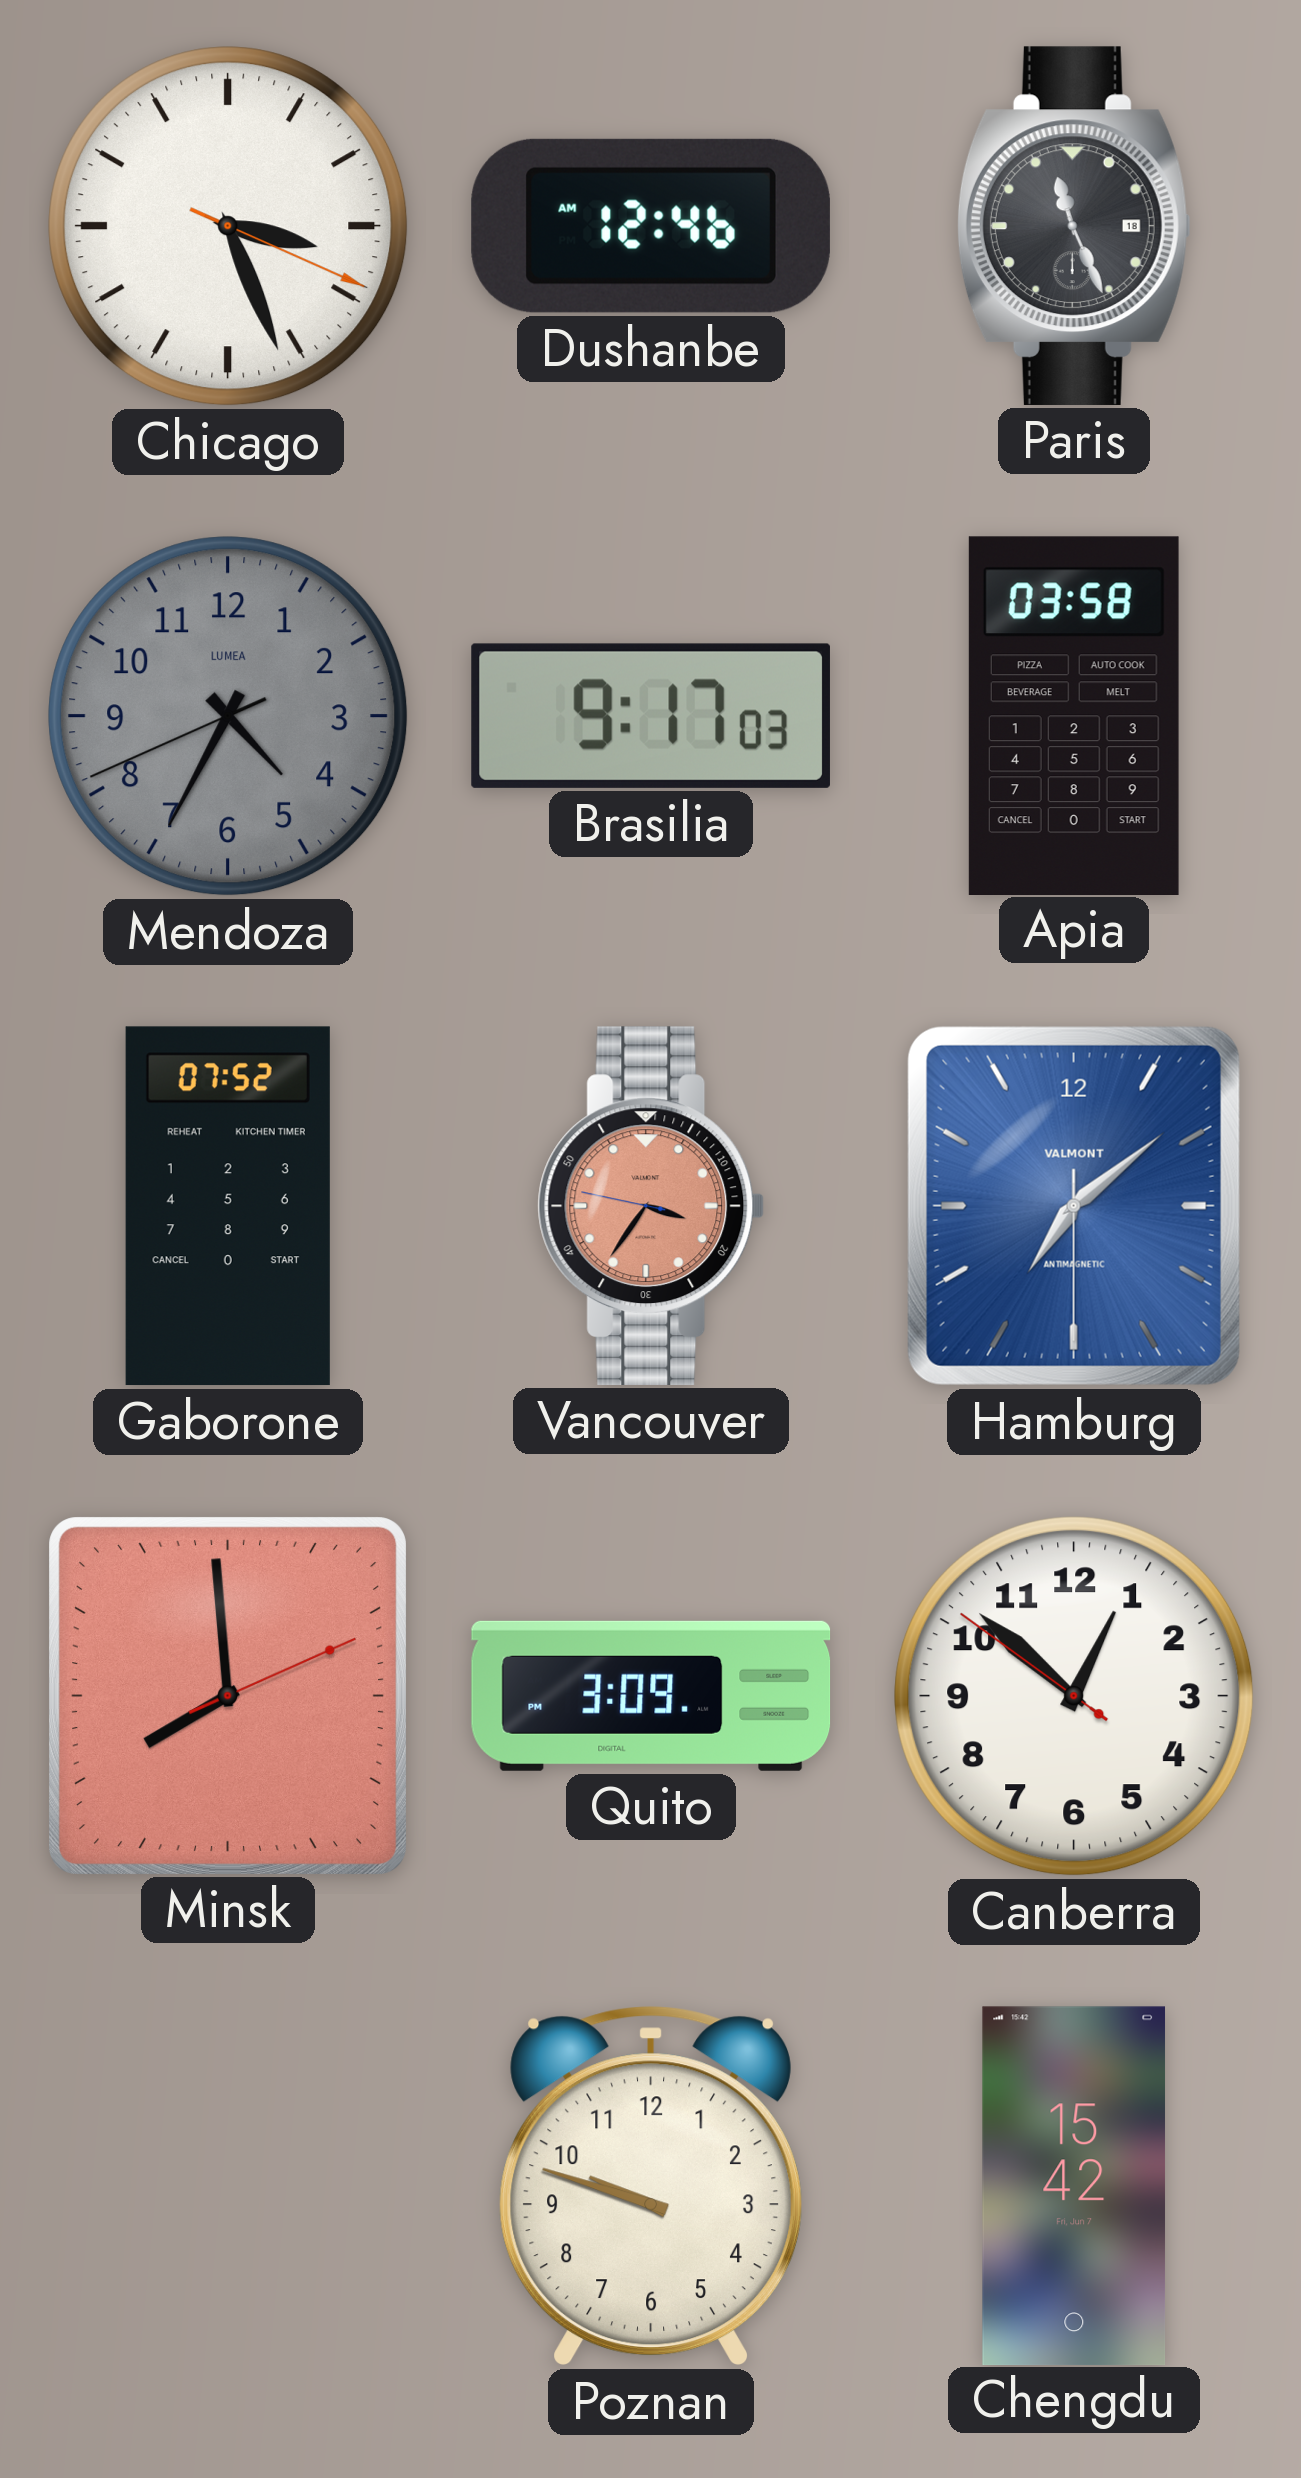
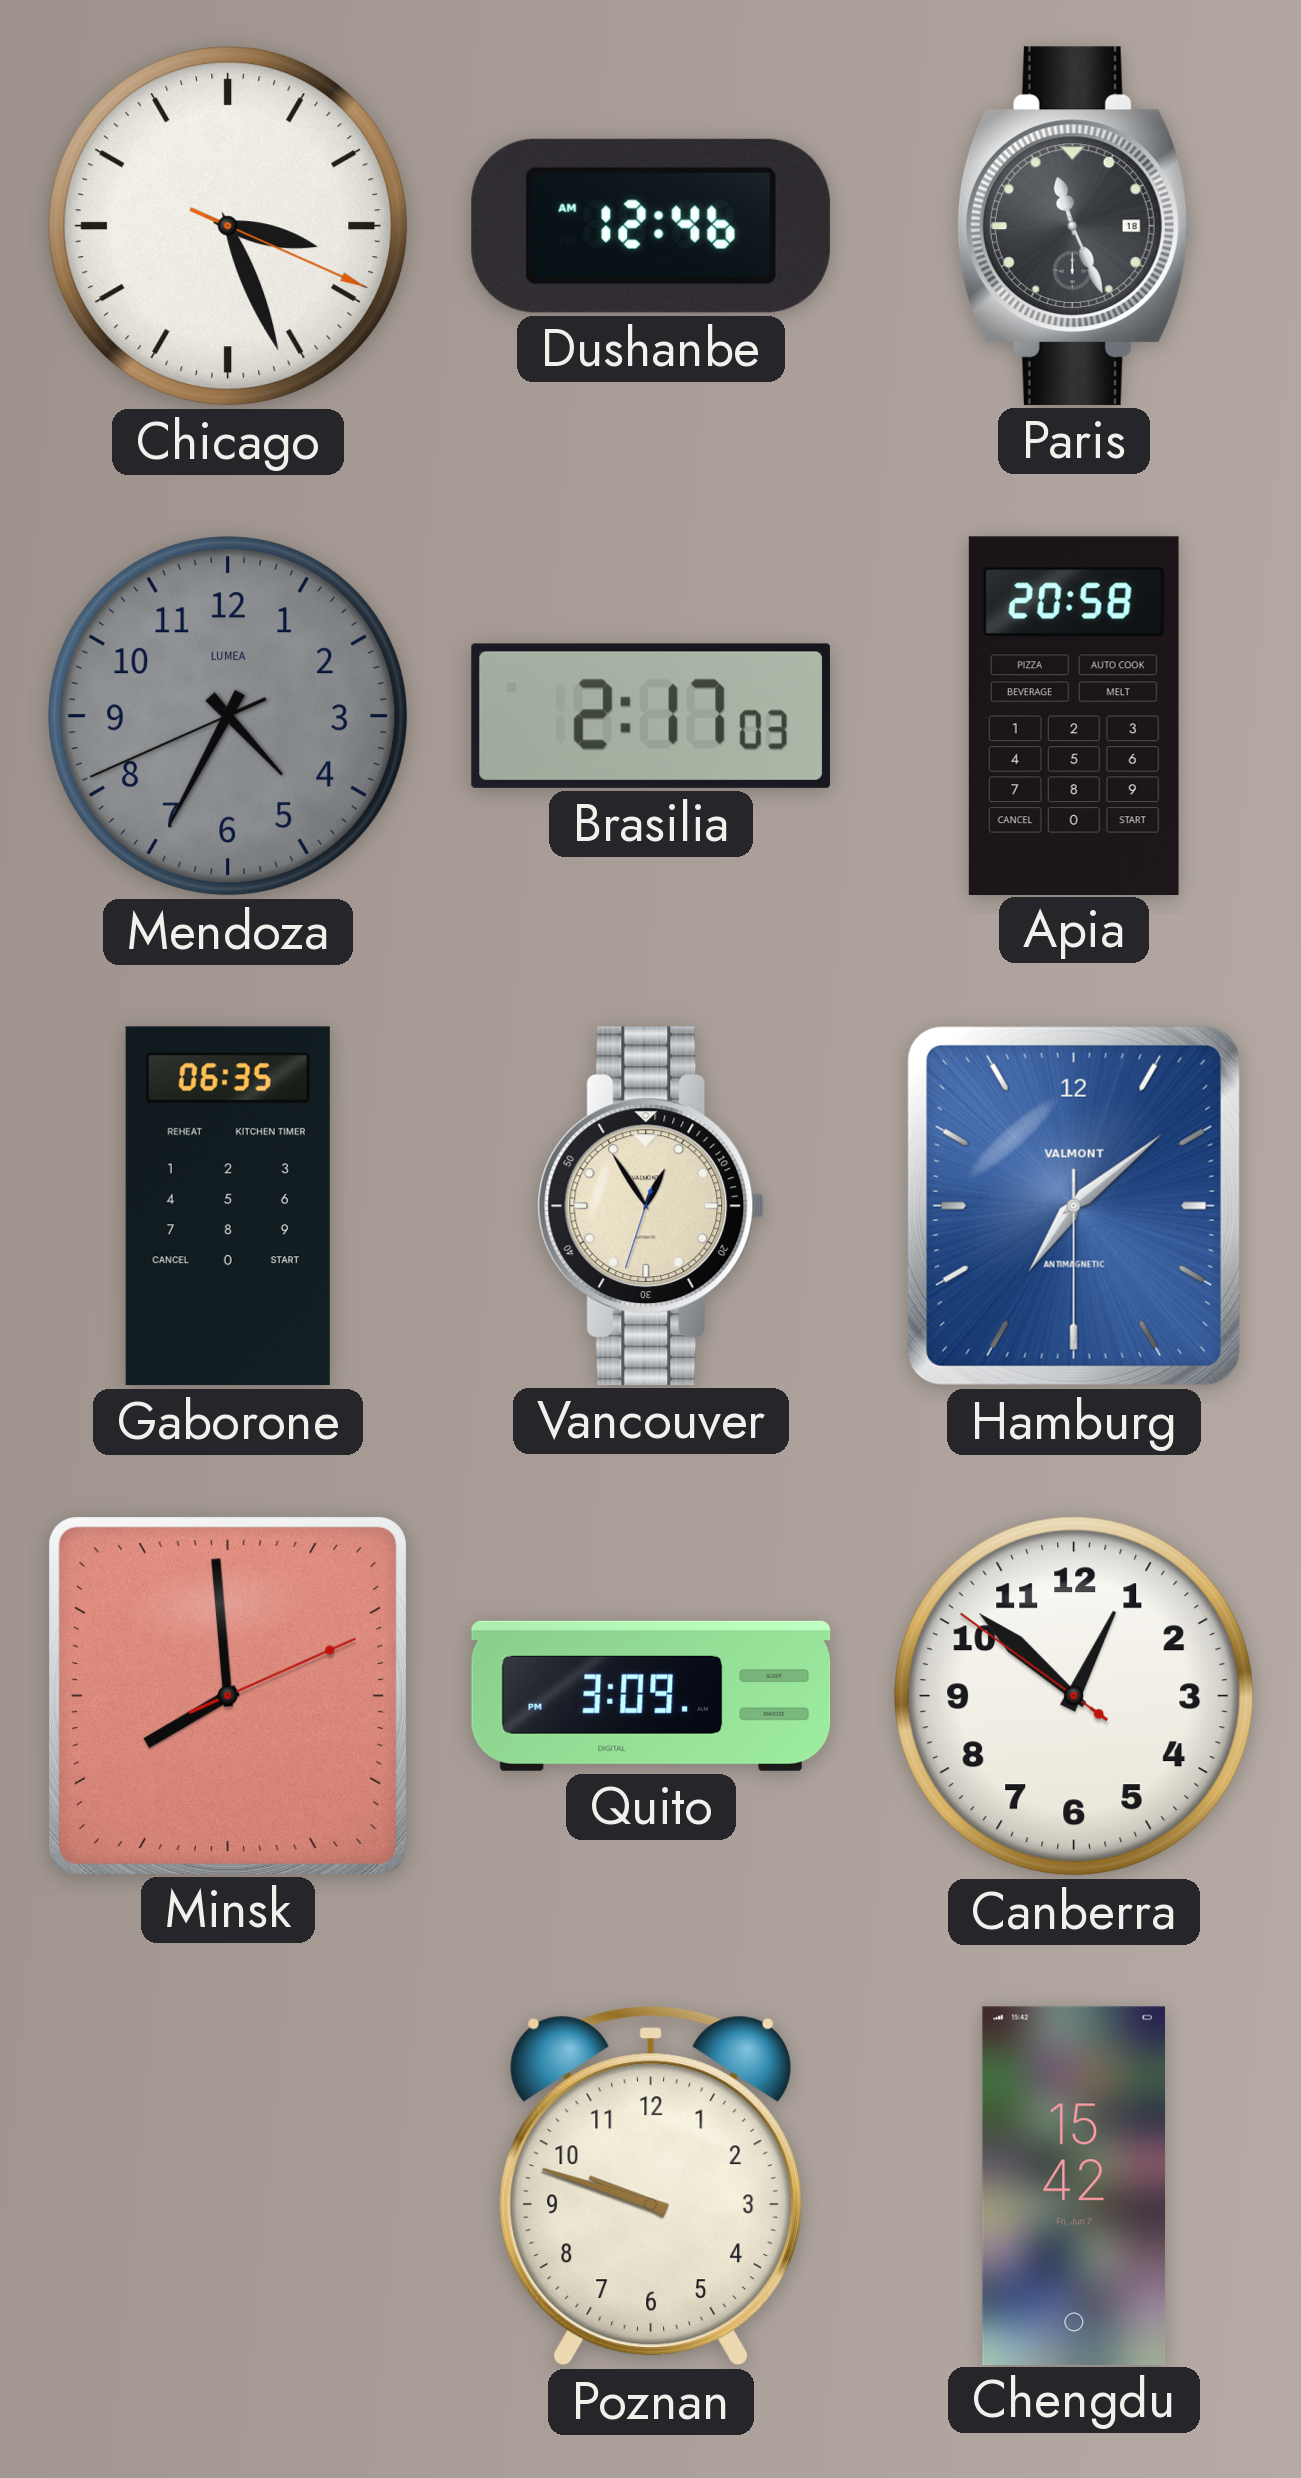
Brasilia: 9:17 -> 2:17
Apia: 03:58 -> 20:58
Gaborone: 07:52 -> 06:35
Vancouver: 3:35 -> 12:54
Vancouver dial: salmon -> cream
